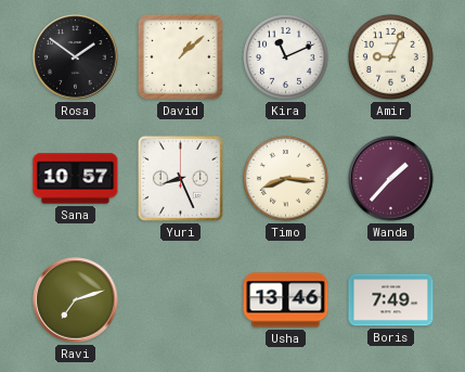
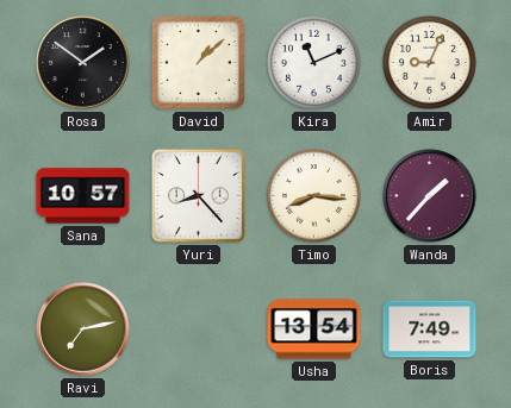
Yuri: 8:26 -> 8:23
Ravi: 7:12 -> 7:13
Usha: 13:46 -> 13:54
